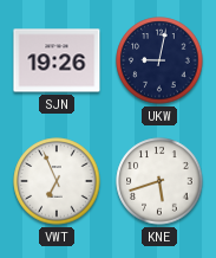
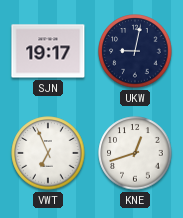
SJN: 19:26 -> 19:17
KNE: 5:42 -> 12:42
